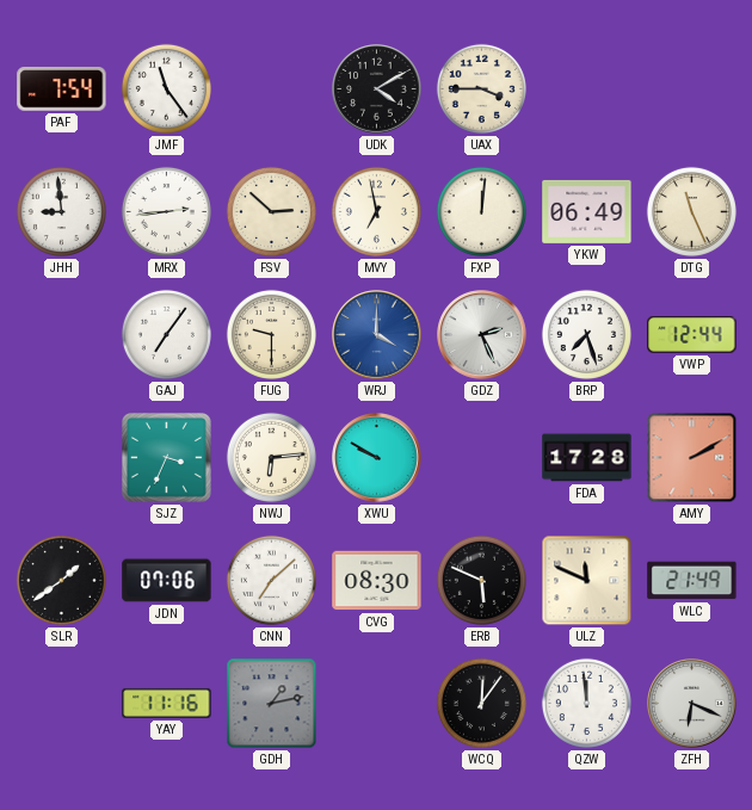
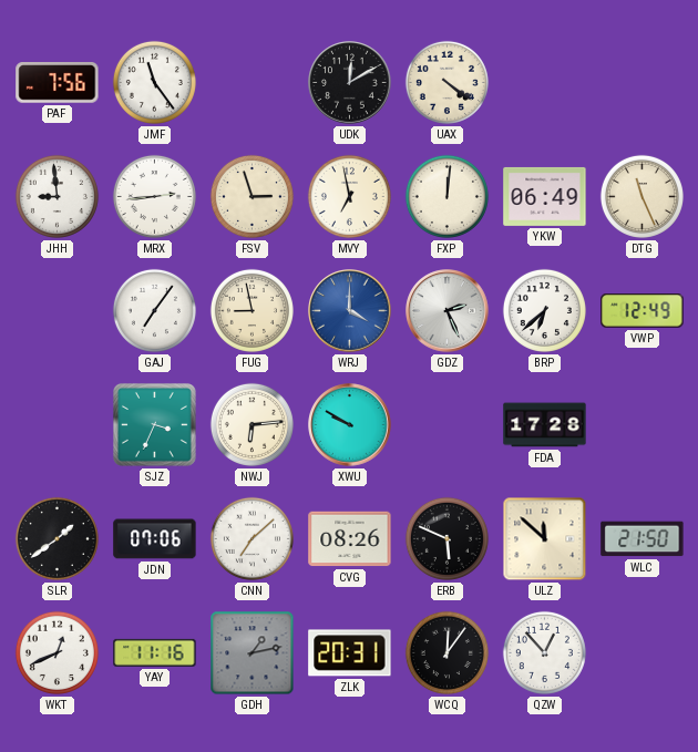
PAF: 7:54 -> 7:56
UDK: 4:10 -> 12:10
UAX: 3:45 -> 4:21
FSV: 2:52 -> 2:57
FUG: 9:30 -> 8:58
BRP: 7:27 -> 6:38
VWP: 12:44 -> 12:49
AMY: 2:10 -> none
CVG: 08:30 -> 08:26
ULZ: 11:49 -> 11:52
WLC: 21:49 -> 21:50
WKT: none -> 12:41
ZLK: none -> 20:31
QZW: 11:59 -> 12:53
ZFH: 6:19 -> none
